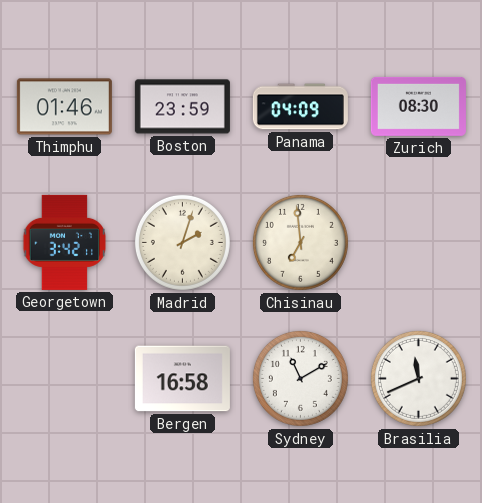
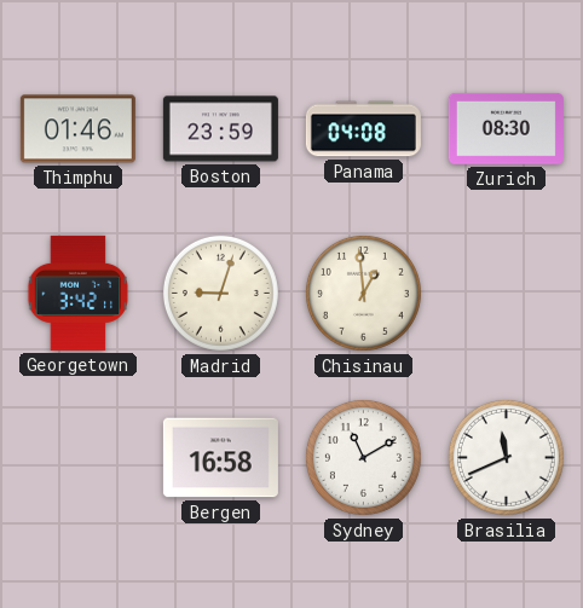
Panama: 04:09 -> 04:08
Madrid: 2:03 -> 9:03
Chisinau: 6:59 -> 12:59
